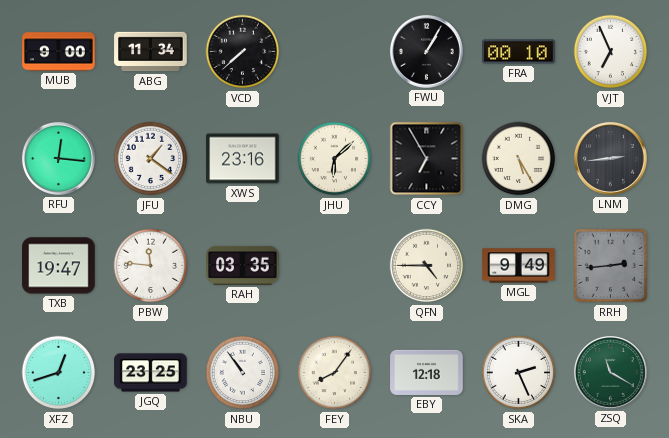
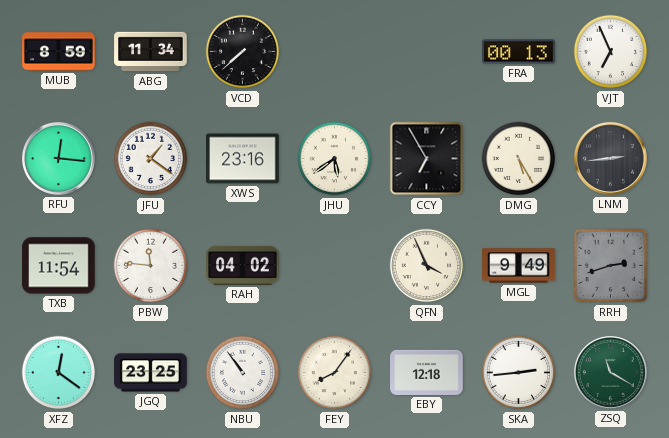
MUB: 9:00 -> 8:59
FWU: 1:05 -> none
FRA: 00:10 -> 00:13
JHU: 6:08 -> 5:39
TXB: 19:47 -> 11:54
RAH: 03:35 -> 04:02
QFN: 4:45 -> 3:56
RRH: 2:44 -> 2:42
XFZ: 12:42 -> 12:21
SKA: 2:26 -> 2:44
